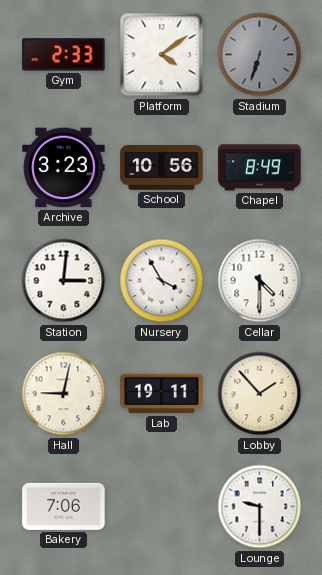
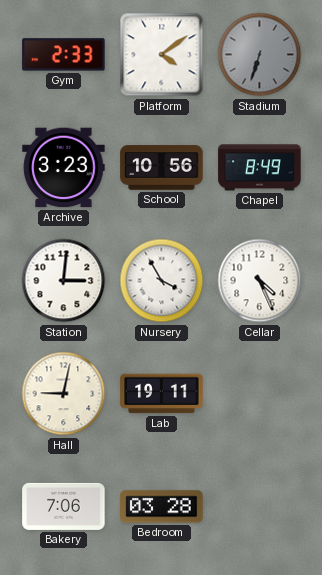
Cellar: 4:30 -> 4:26
Lobby: 1:53 -> none
Bedroom: none -> 03:28
Lounge: 9:30 -> none
